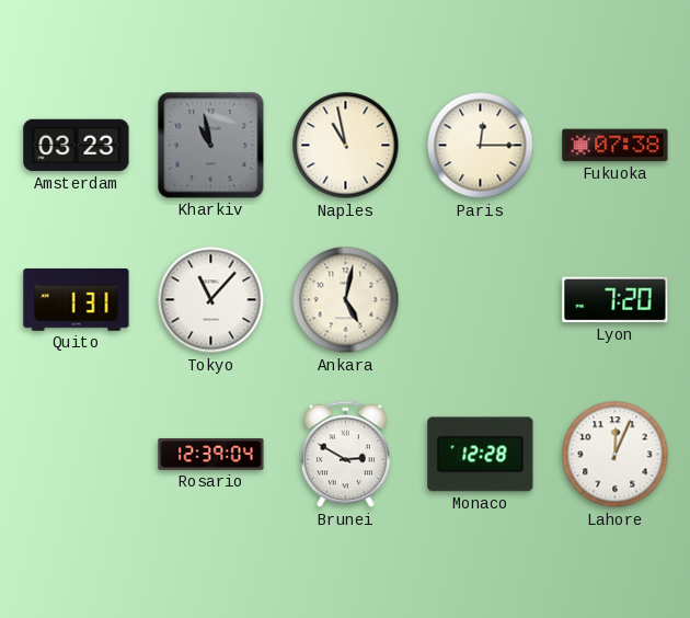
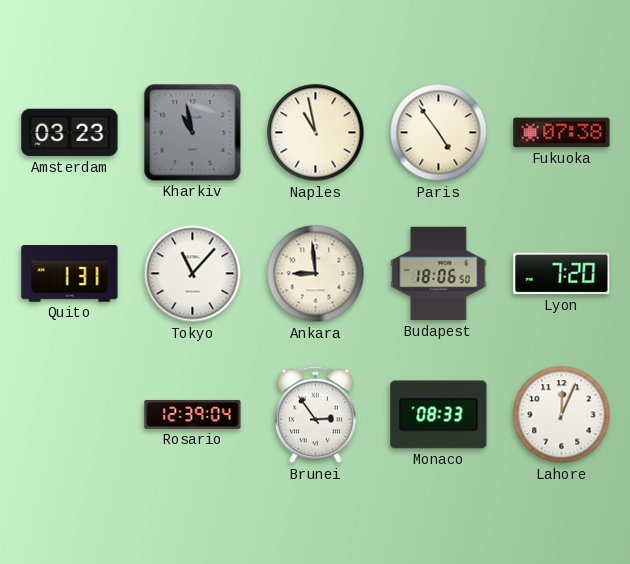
Paris: 12:15 -> 4:54
Ankara: 5:02 -> 8:59
Budapest: none -> 18:06
Brunei: 2:50 -> 2:54
Monaco: 12:28 -> 08:33
